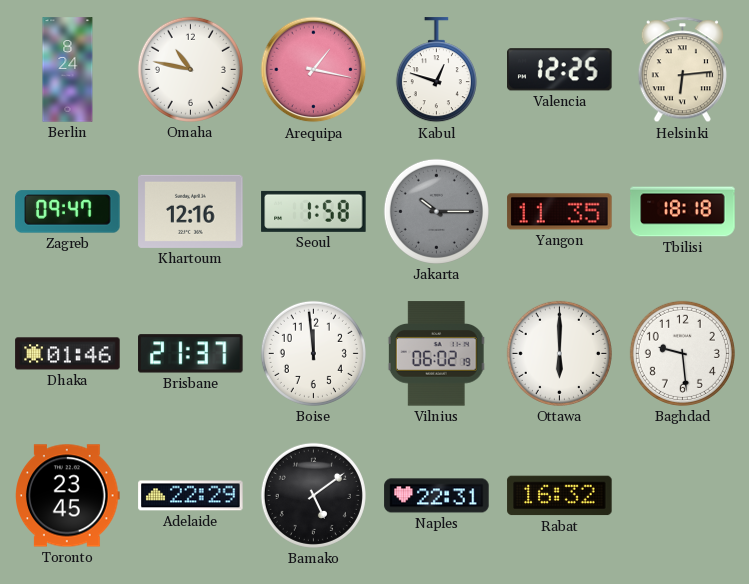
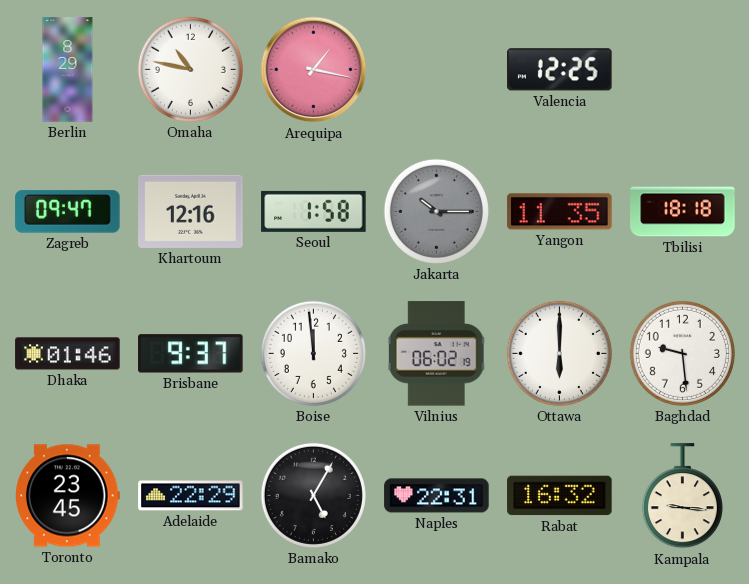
Berlin: 8:24 -> 8:29
Kabul: 12:48 -> none
Helsinki: 6:14 -> none
Brisbane: 21:37 -> 9:37
Bamako: 5:09 -> 5:05
Kampala: none -> 9:16
